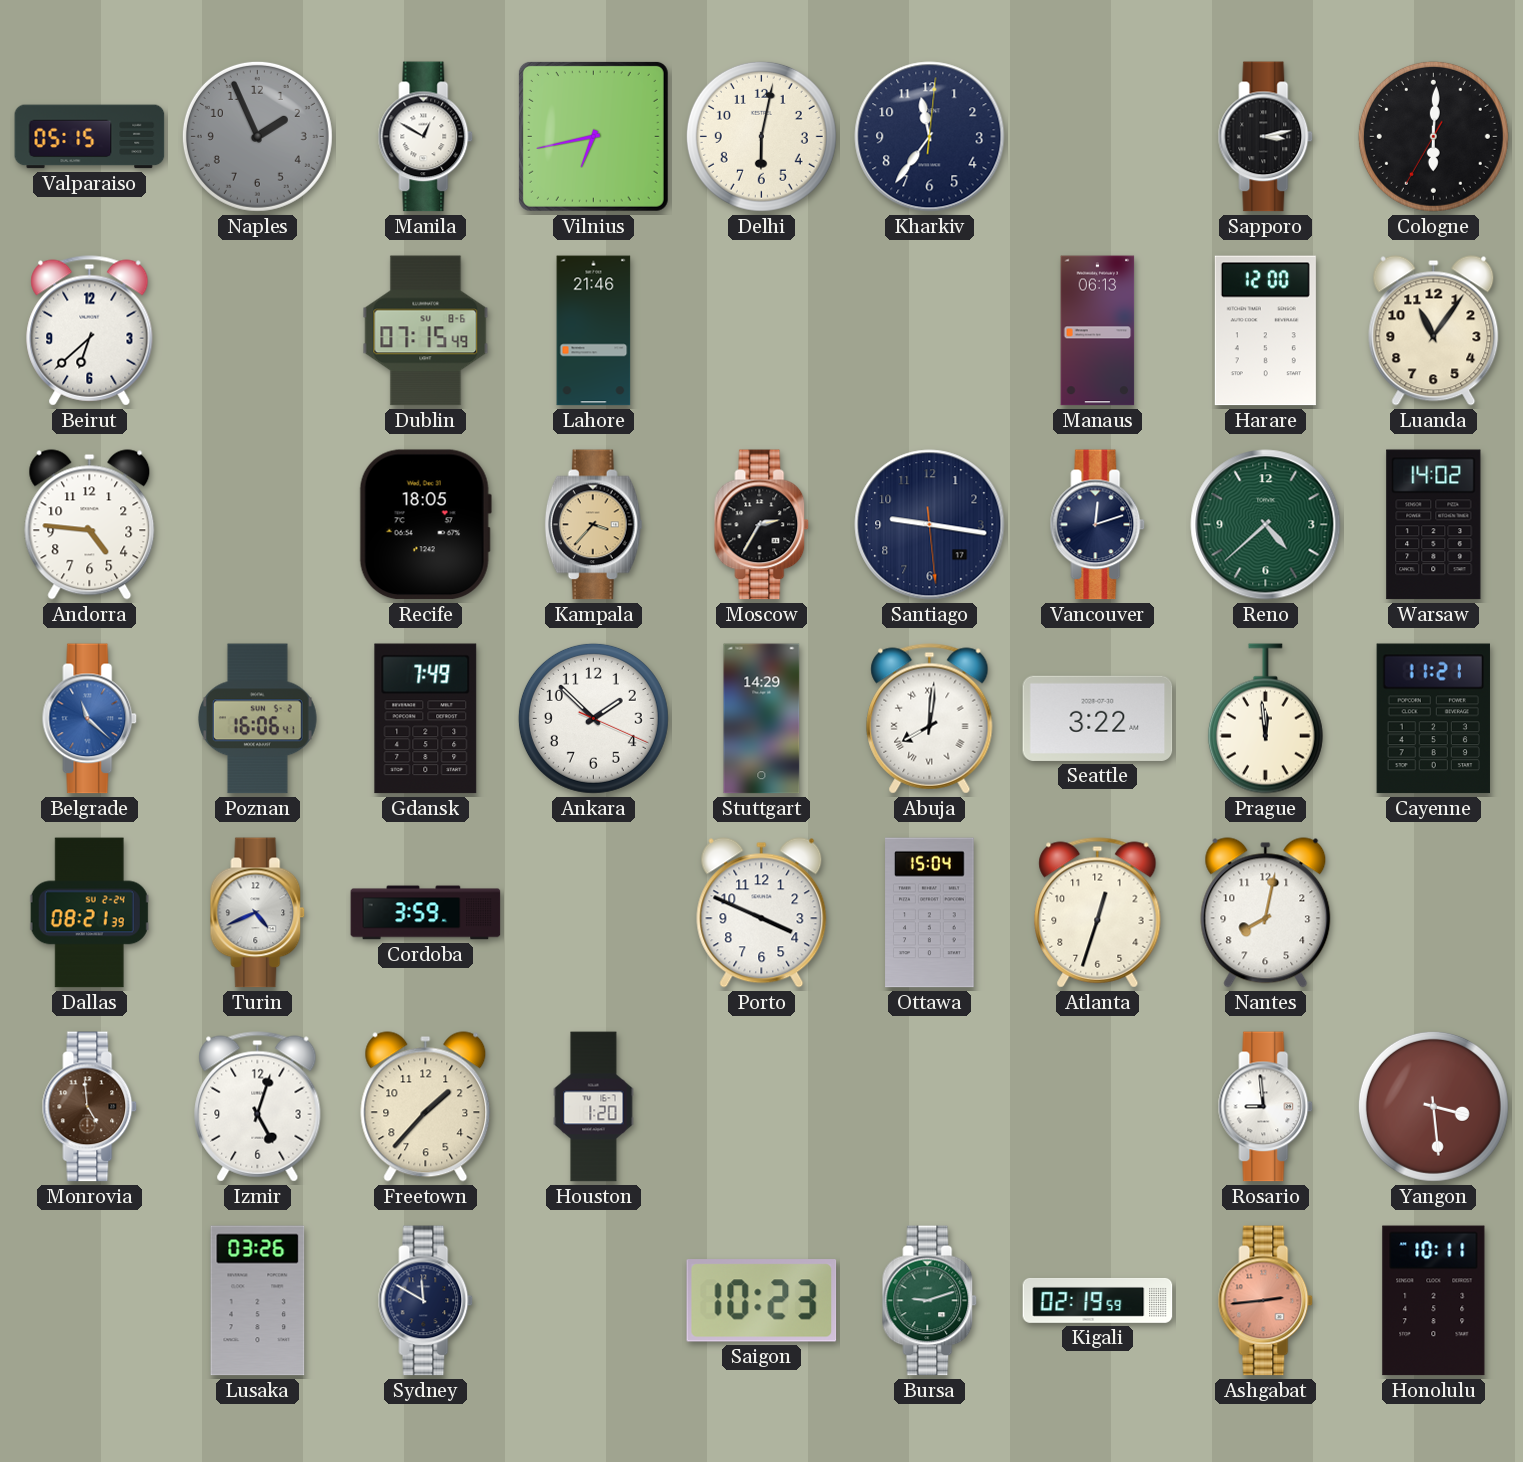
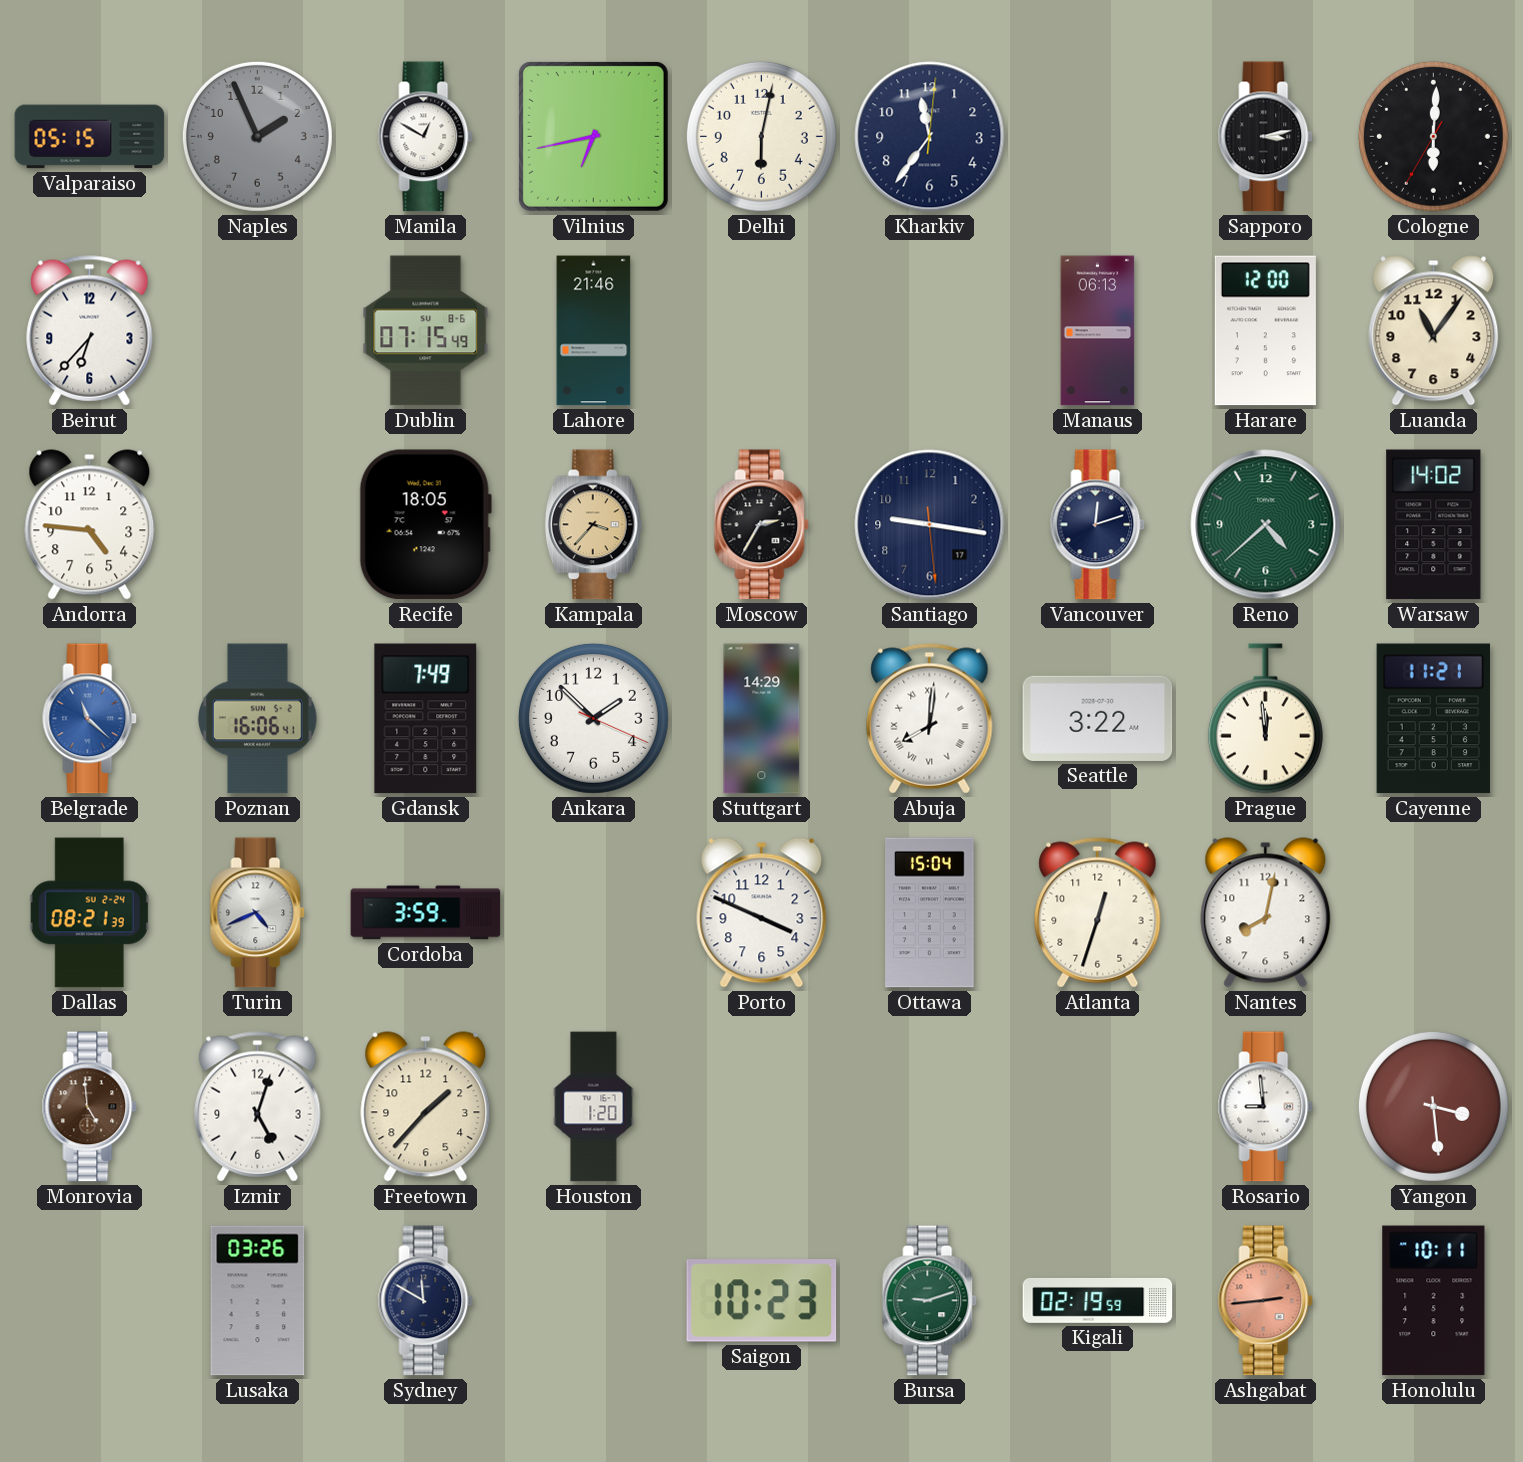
Beirut: 6:38 -> 6:37
